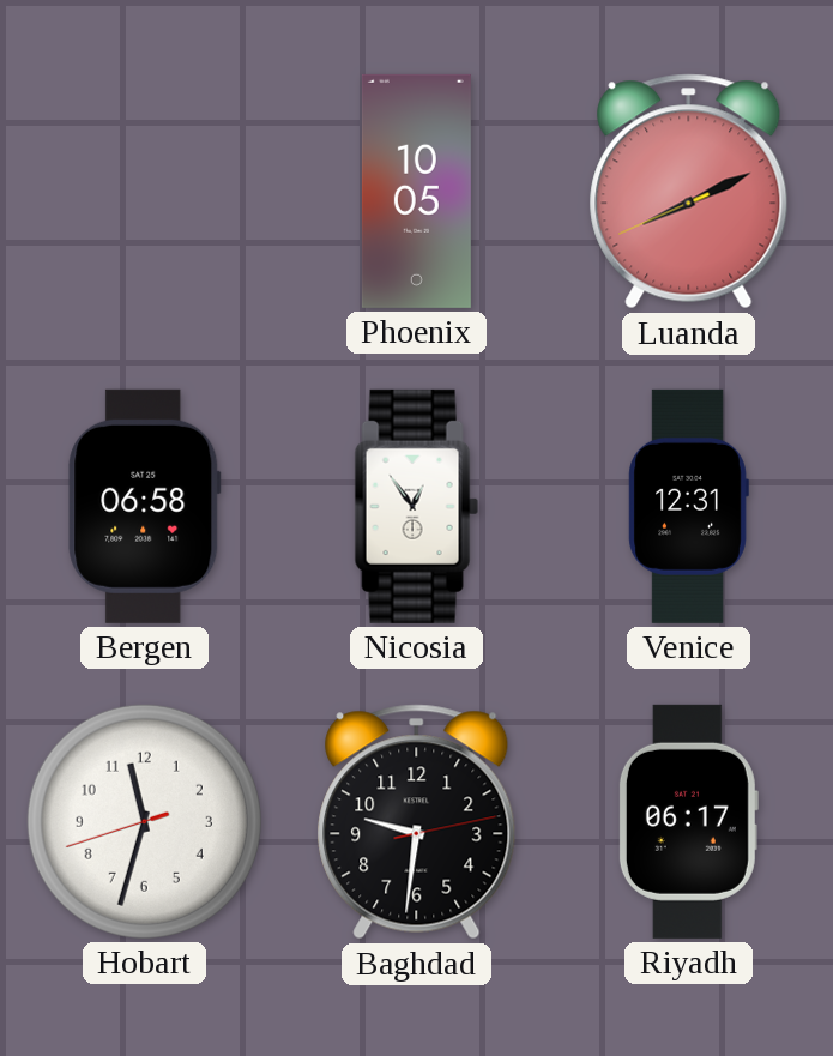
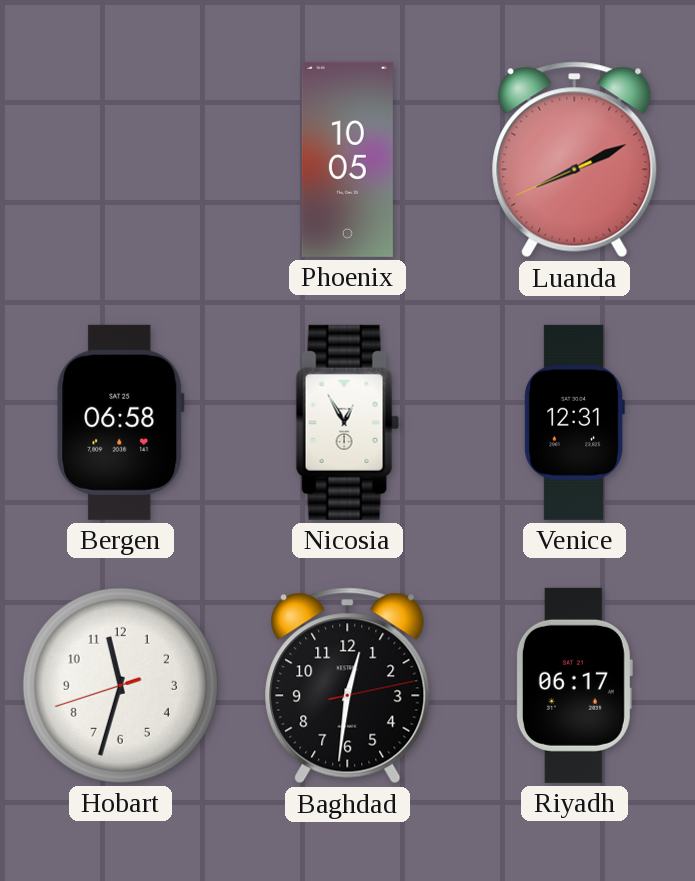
Nicosia: 12:54 -> 12:55
Baghdad: 9:31 -> 12:31
